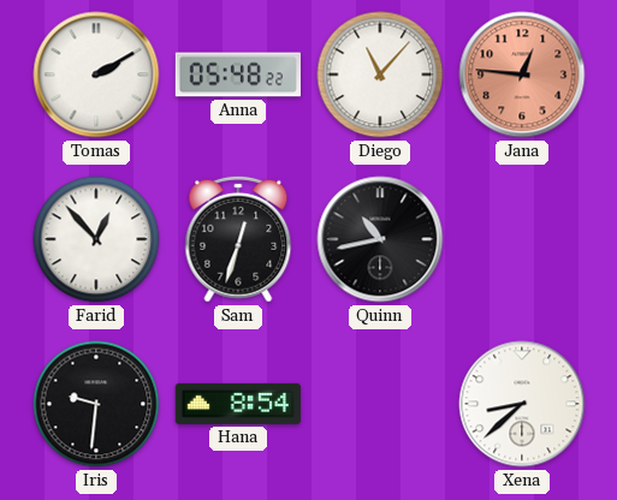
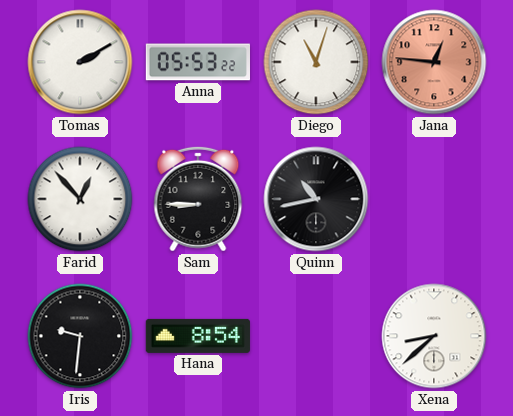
Anna: 05:48 -> 05:53
Diego: 11:07 -> 11:03
Sam: 12:33 -> 8:45
